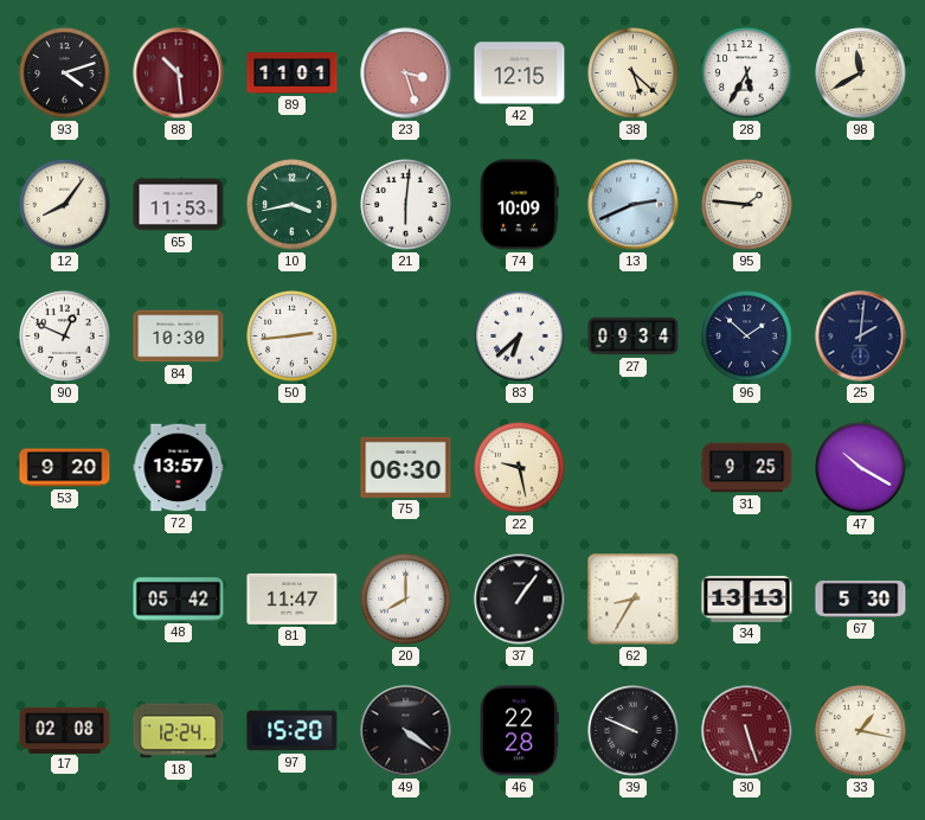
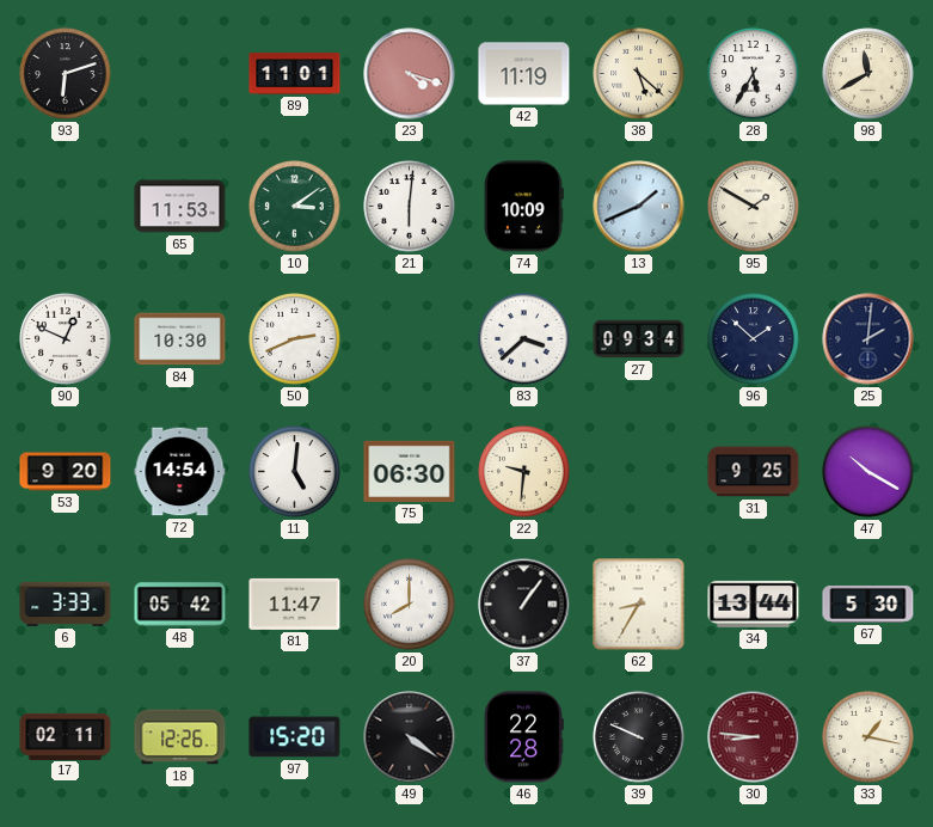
93: 4:12 -> 6:12
88: 10:29 -> none
23: 3:27 -> 4:18
42: 12:15 -> 11:19
12: 8:06 -> none
10: 3:43 -> 3:09
13: 2:41 -> 1:41
95: 1:46 -> 1:50
50: 2:44 -> 2:41
83: 6:38 -> 3:38
72: 13:57 -> 14:54
11: none -> 5:01
22: 9:28 -> 9:31
6: none -> 3:33
34: 13:13 -> 13:44
17: 02:08 -> 02:11
18: 12:24 -> 12:26
30: 5:27 -> 8:46
